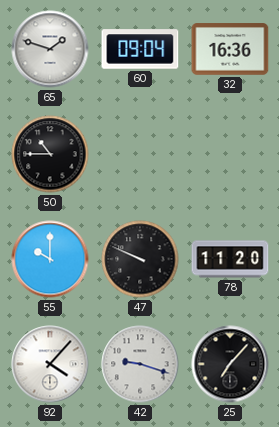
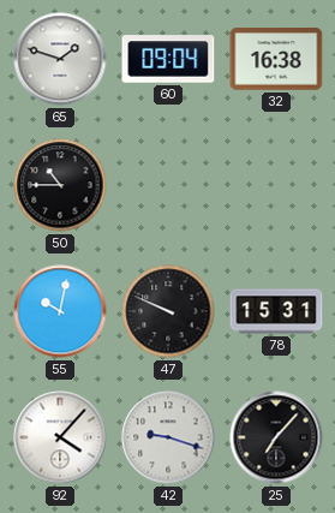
32: 16:36 -> 16:38
55: 10:00 -> 10:02
78: 11:20 -> 15:31
